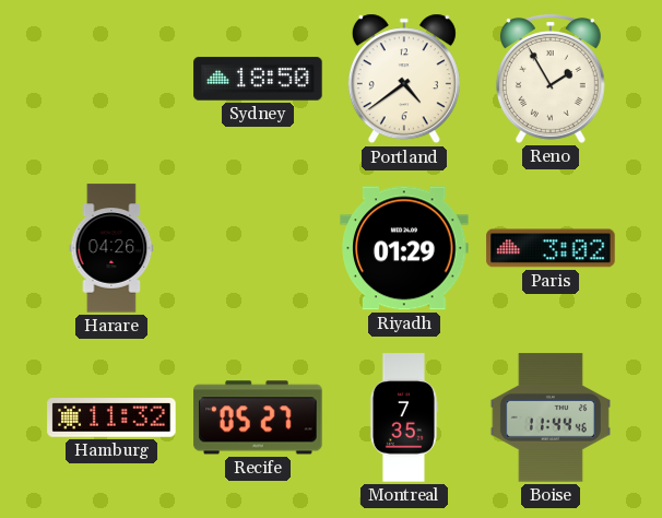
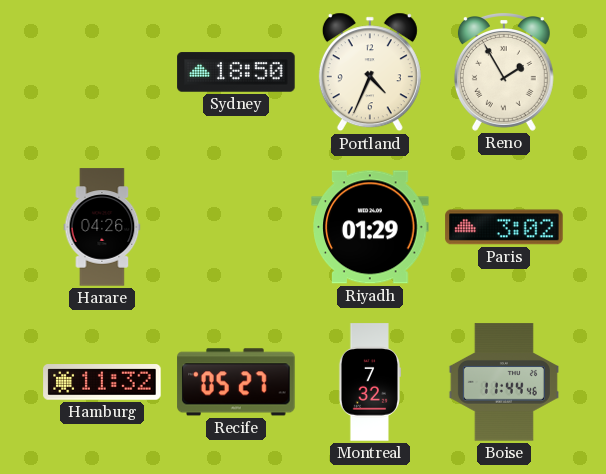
Portland: 4:39 -> 4:34
Montreal: 7:35 -> 7:32
